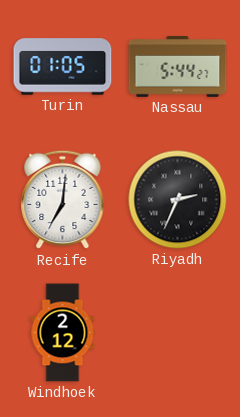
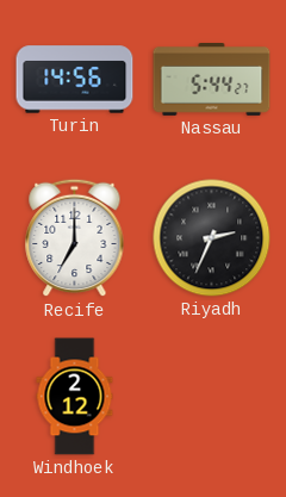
Turin: 01:05 -> 14:56
Recife: 7:01 -> 7:00
